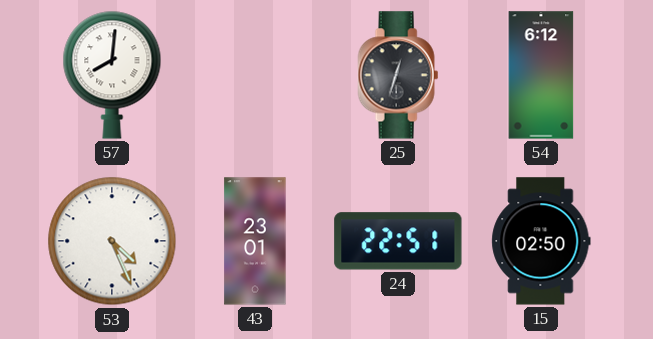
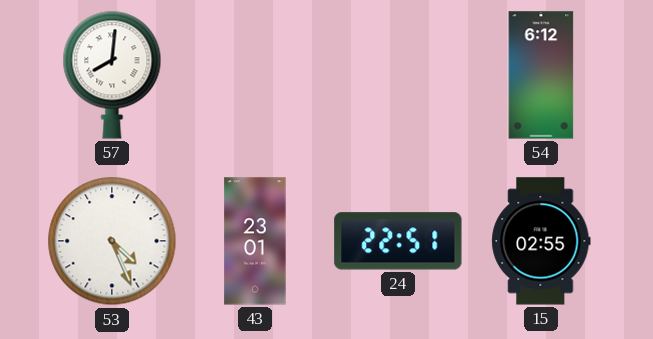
25: 12:33 -> none
15: 02:50 -> 02:55
